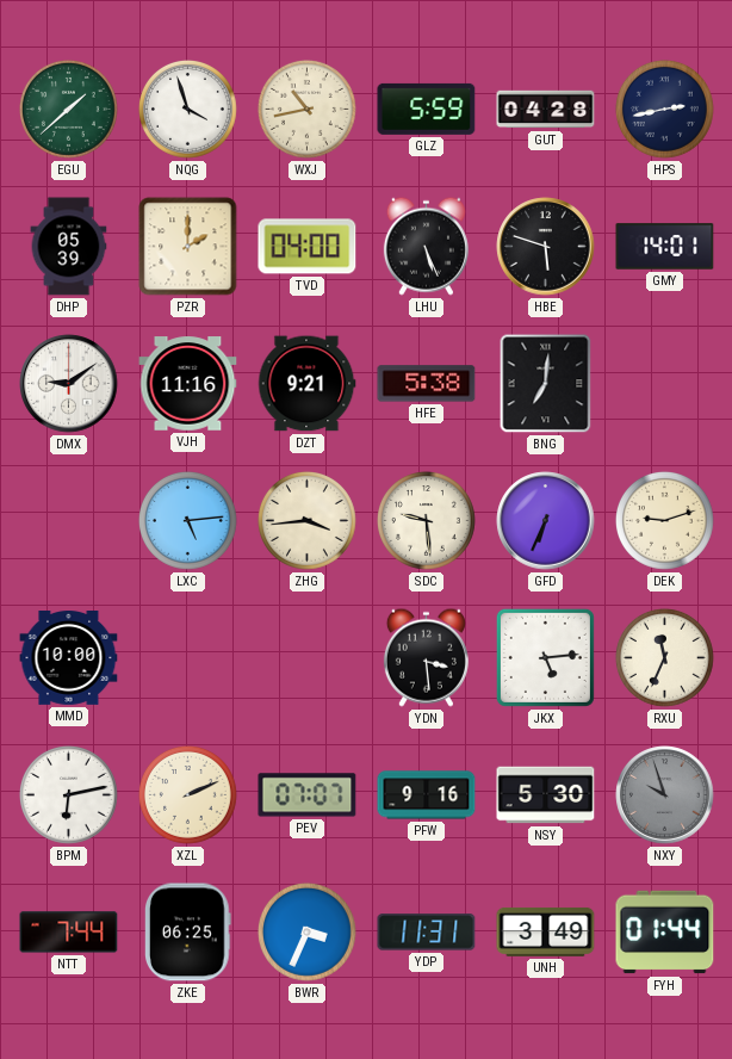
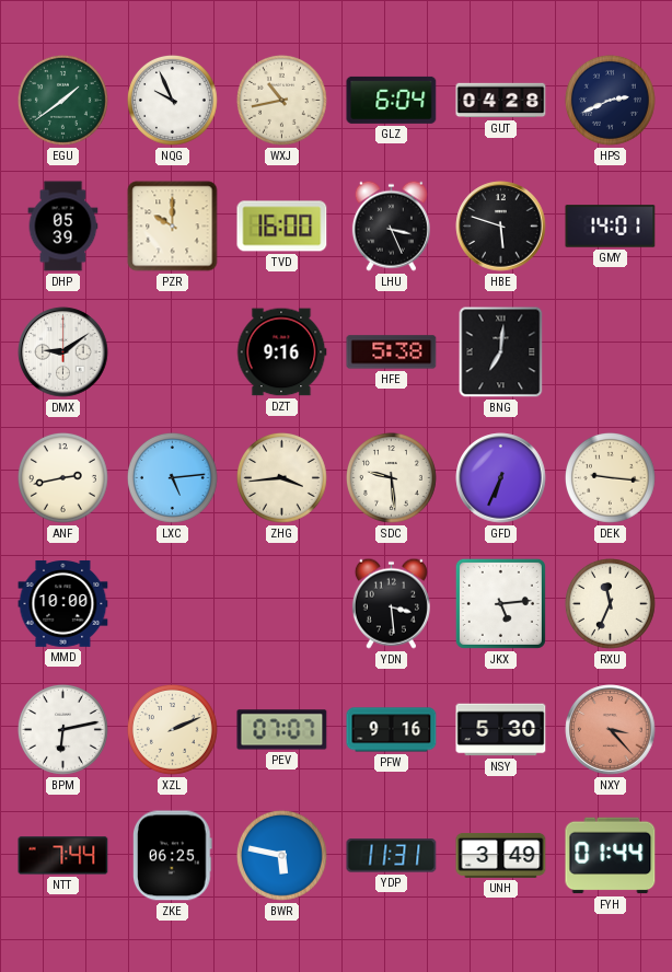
EGU: 1:38 -> 1:39
NQG: 3:57 -> 9:56
GLZ: 5:59 -> 6:04
HPS: 2:43 -> 2:41
PZR: 2:00 -> 10:00
TVD: 04:00 -> 16:00
LHU: 5:26 -> 3:26
VJH: 11:16 -> none
DZT: 9:21 -> 9:16
ANF: none -> 2:43
DEK: 9:12 -> 9:16
NXY: 9:57 -> 3:23
NXY dial: grey -> salmon
BWR: 3:34 -> 5:47
